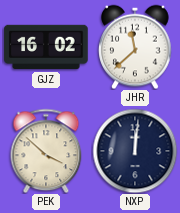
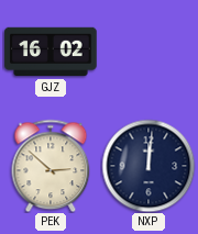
JHR: 11:38 -> none
PEK: 3:52 -> 2:52
